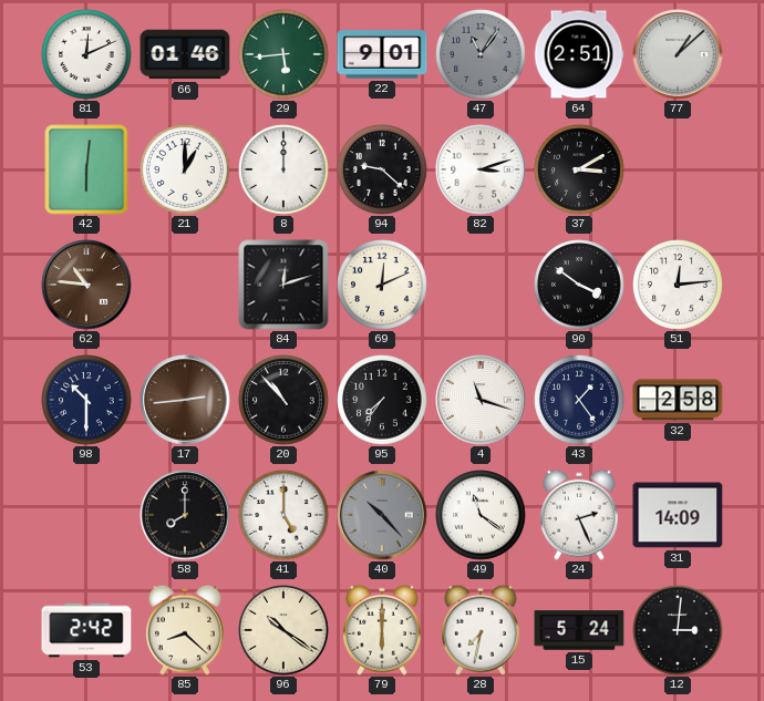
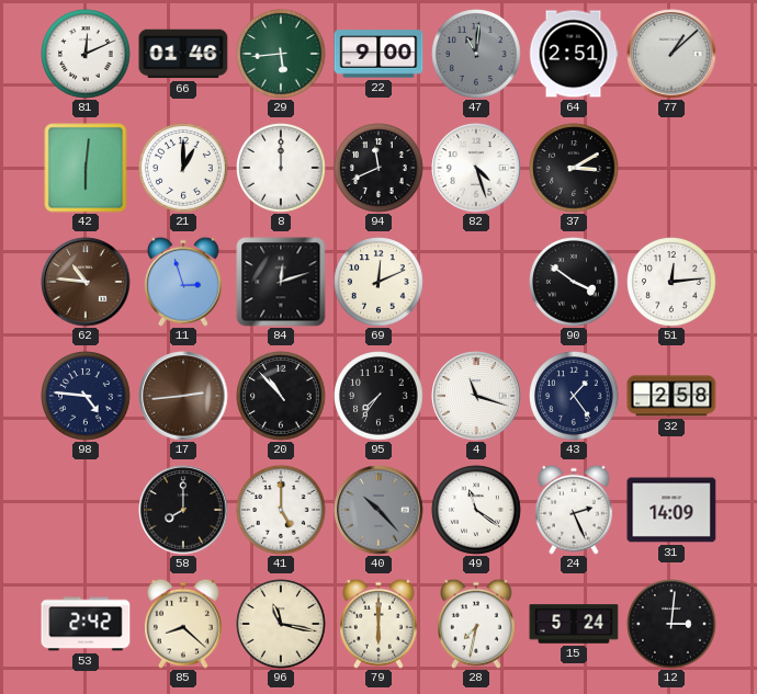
22: 9:01 -> 9:00
47: 11:06 -> 11:01
94: 9:22 -> 11:41
82: 3:12 -> 4:27
11: none -> 2:57
98: 10:30 -> 4:46
96: 10:21 -> 11:17
